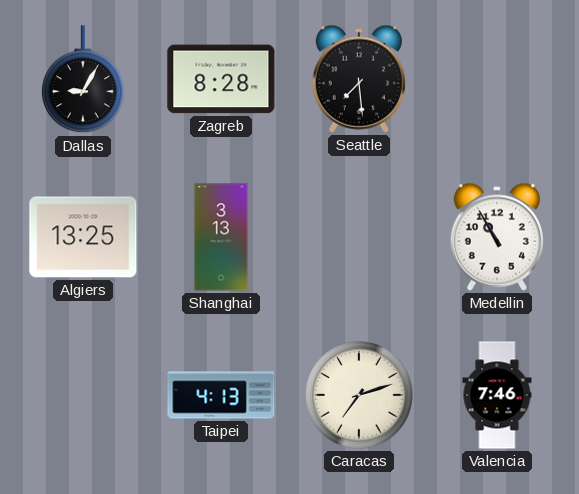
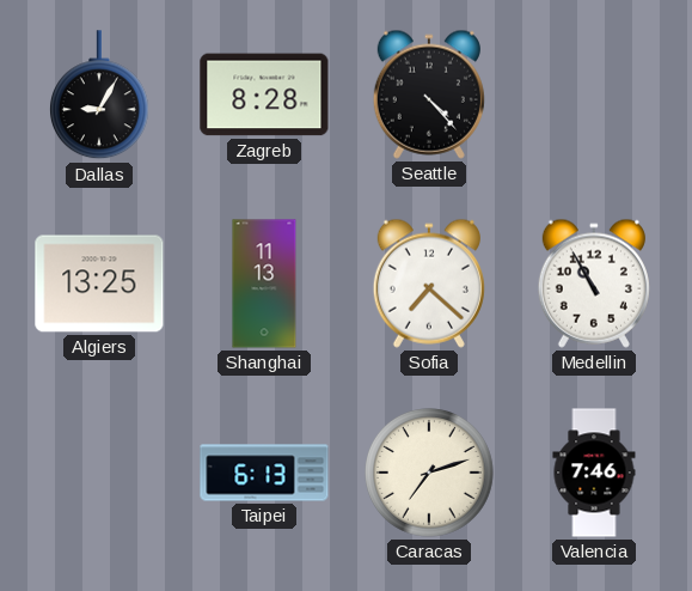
Seattle: 7:29 -> 4:23
Shanghai: 3:13 -> 11:13
Sofia: none -> 7:22
Taipei: 4:13 -> 6:13
